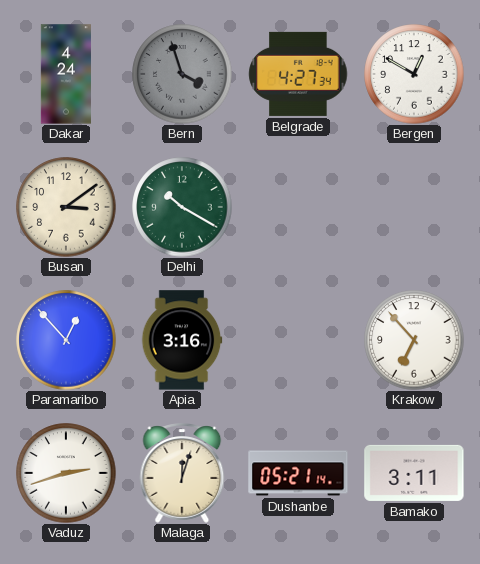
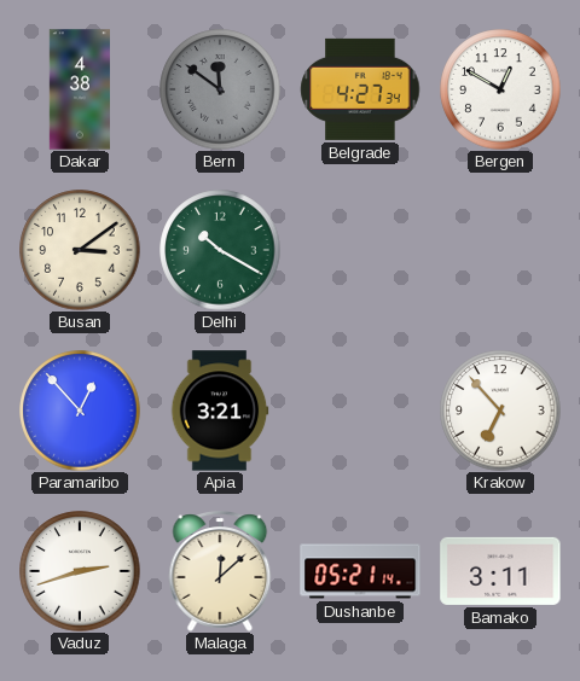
Dakar: 4:24 -> 4:38
Bern: 3:57 -> 11:51
Apia: 3:16 -> 3:21
Malaga: 12:03 -> 12:08
